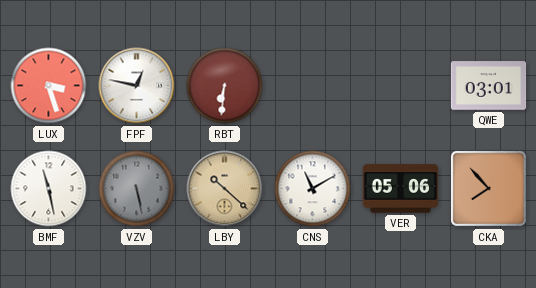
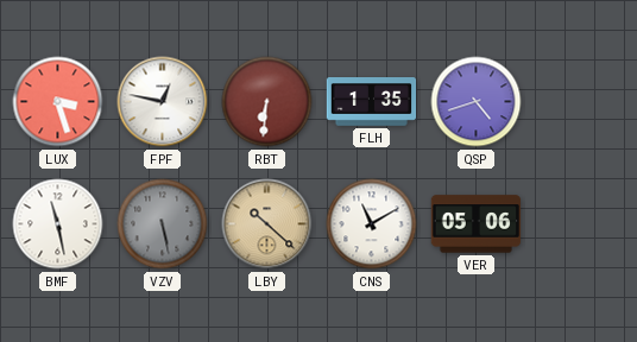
FLH: none -> 1:35
QSP: none -> 4:42
QWE: 03:01 -> none
CKA: 7:53 -> none
